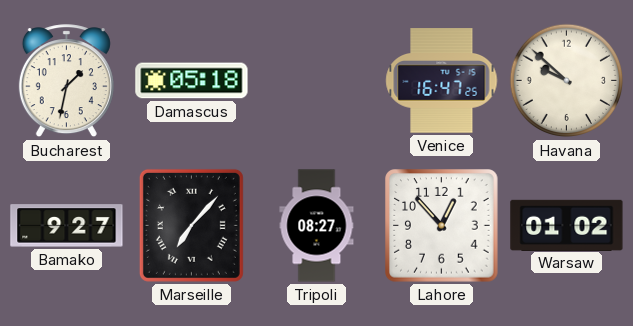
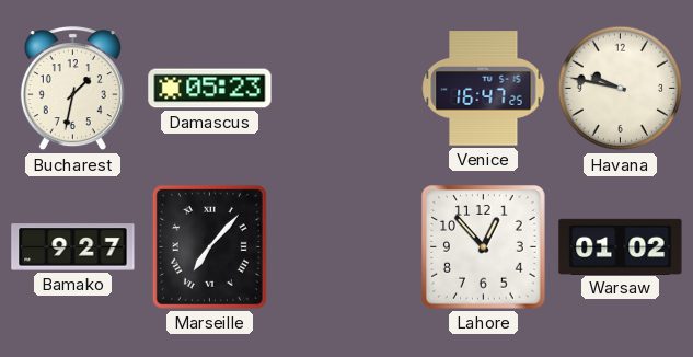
Damascus: 05:18 -> 05:23
Havana: 9:52 -> 9:47
Tripoli: 08:27 -> none
